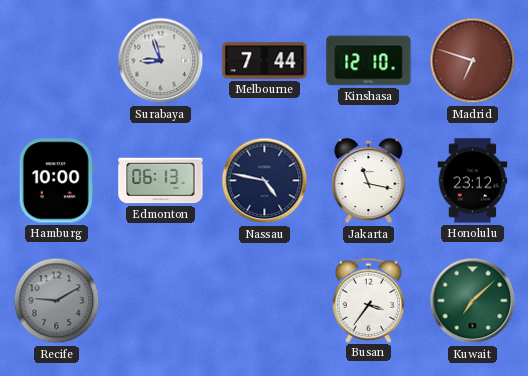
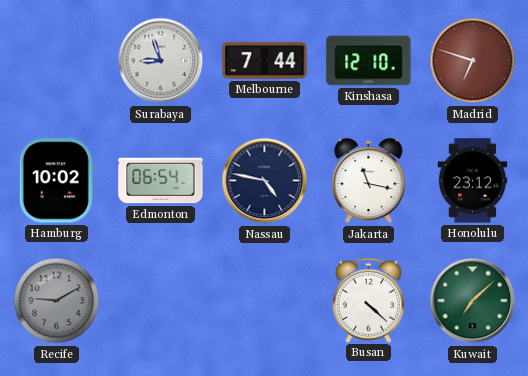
Hamburg: 10:00 -> 10:02
Edmonton: 06:13 -> 06:54
Busan: 3:36 -> 4:22
